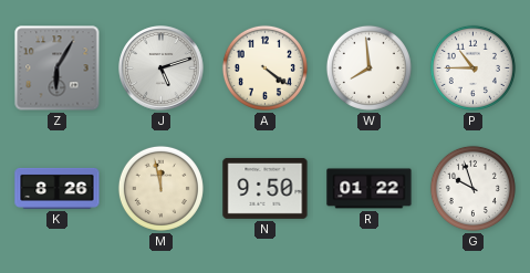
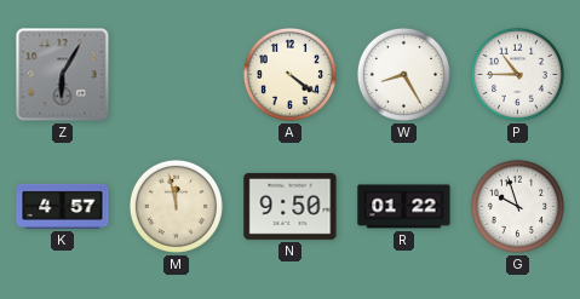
J: 5:12 -> none
W: 7:59 -> 8:25
K: 8:26 -> 4:57
